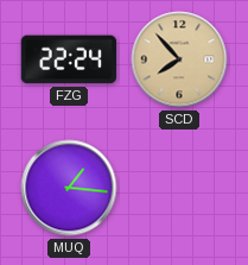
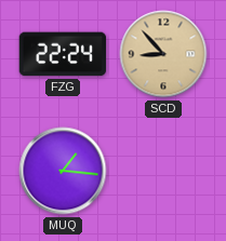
SCD: 7:53 -> 8:53
